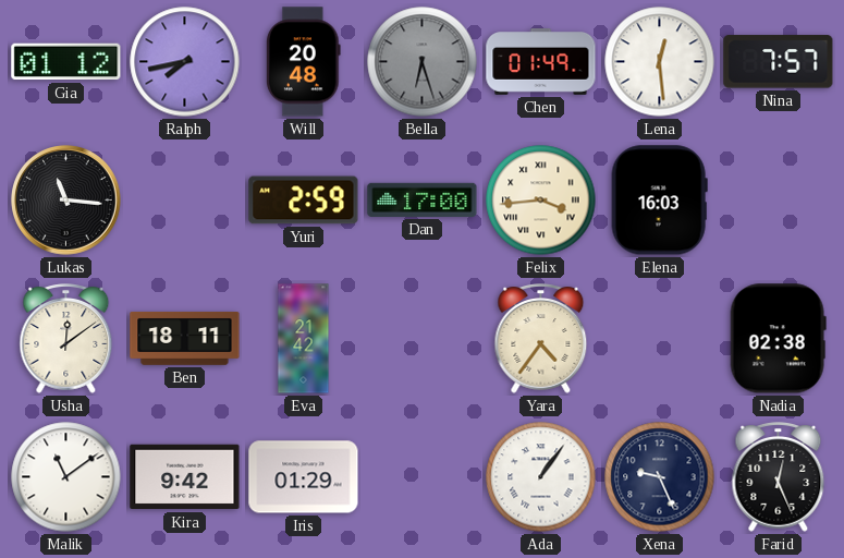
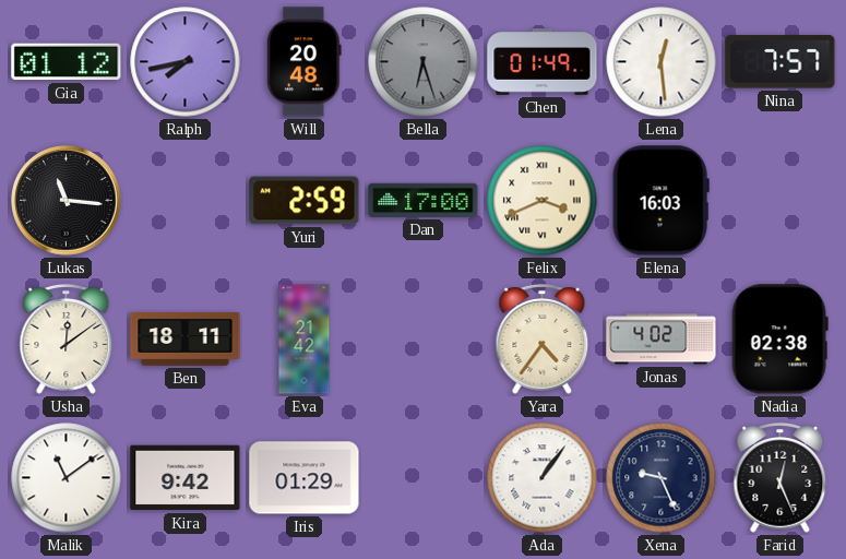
Felix: 3:44 -> 3:41
Jonas: none -> 4:02
